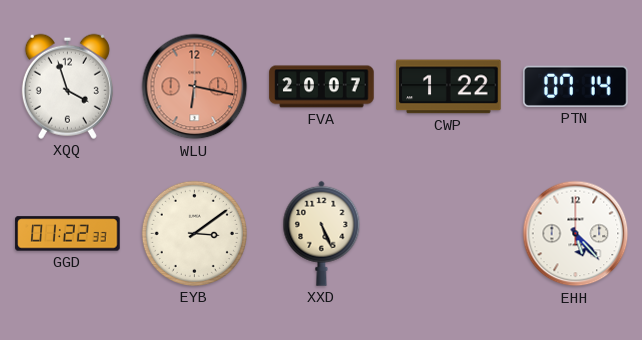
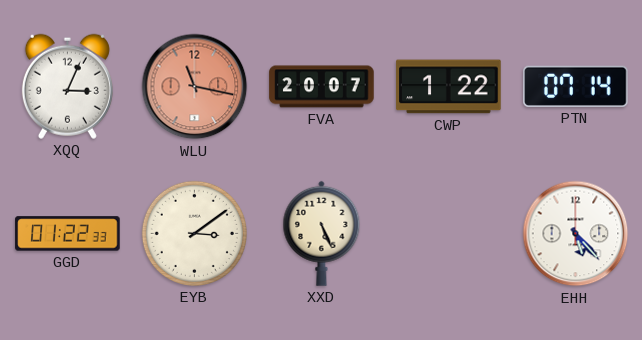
XQQ: 3:57 -> 3:04
WLU: 6:17 -> 11:17
